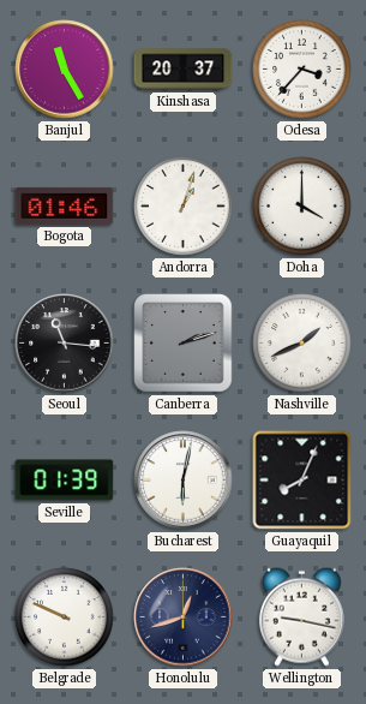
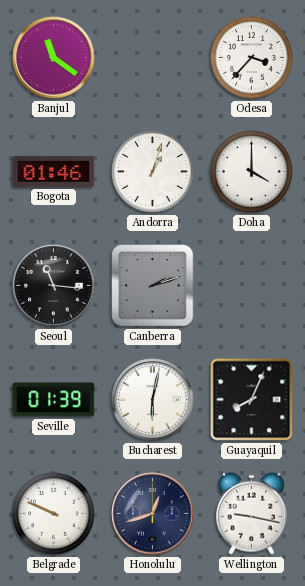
Banjul: 11:25 -> 11:21
Kinshasa: 20:37 -> none
Nashville: 1:41 -> none
